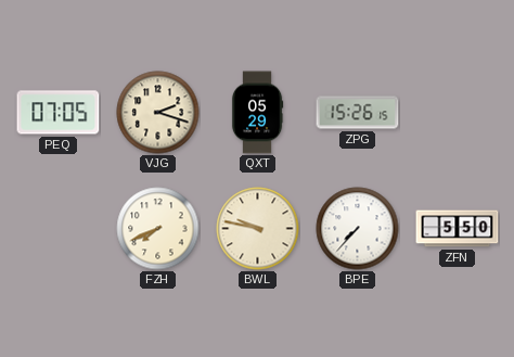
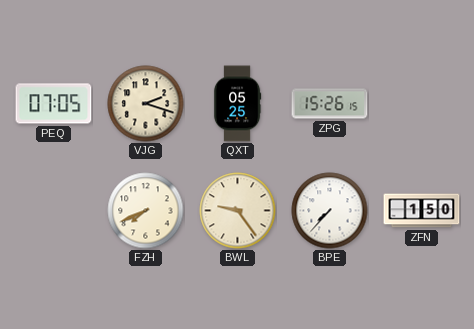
QXT: 05:29 -> 05:25
BWL: 9:47 -> 9:24
ZFN: 5:50 -> 1:50
